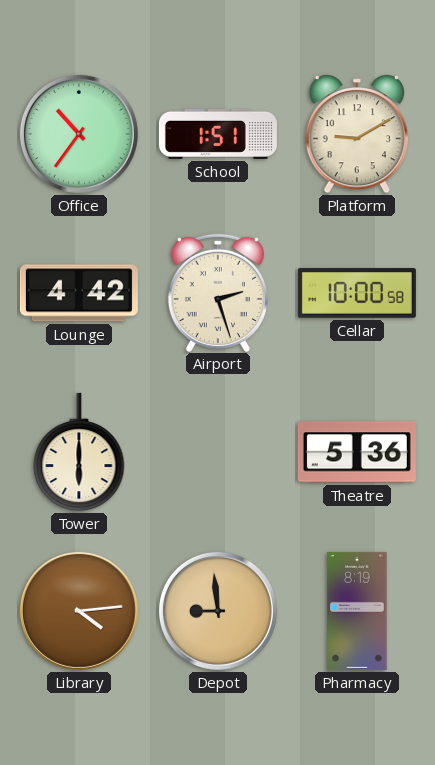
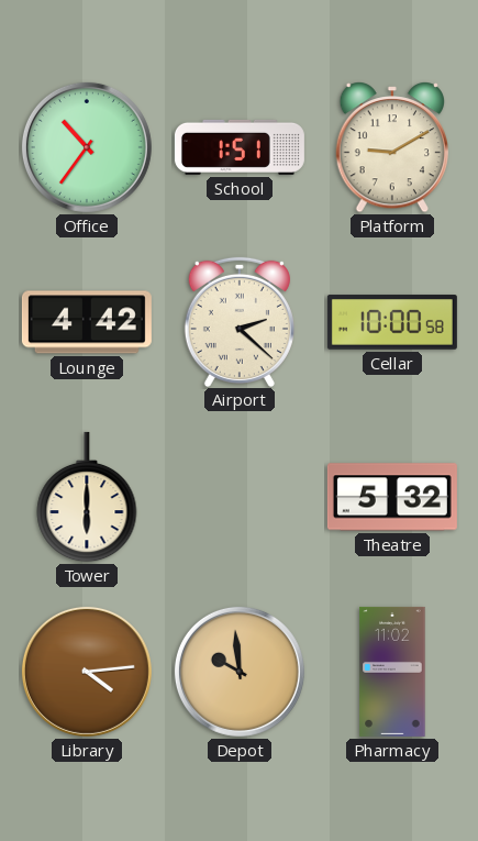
Airport: 2:27 -> 2:22
Theatre: 5:36 -> 5:32
Depot: 8:59 -> 9:59
Pharmacy: 8:19 -> 11:02
